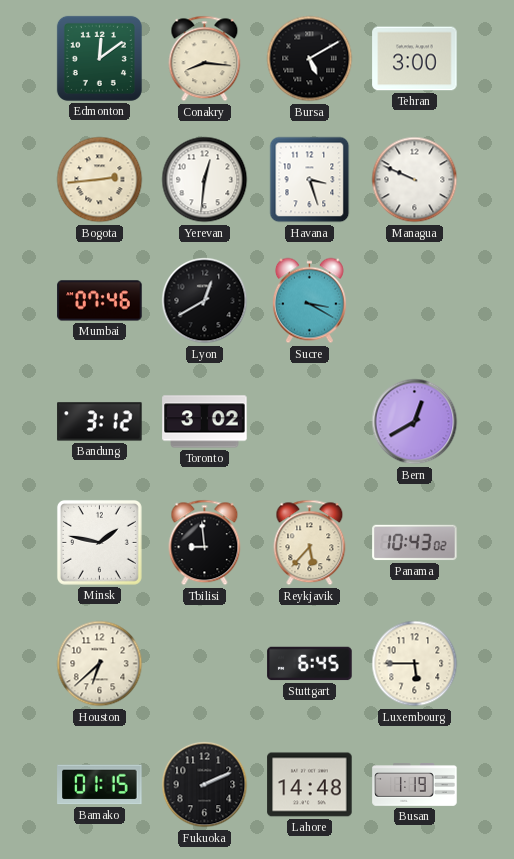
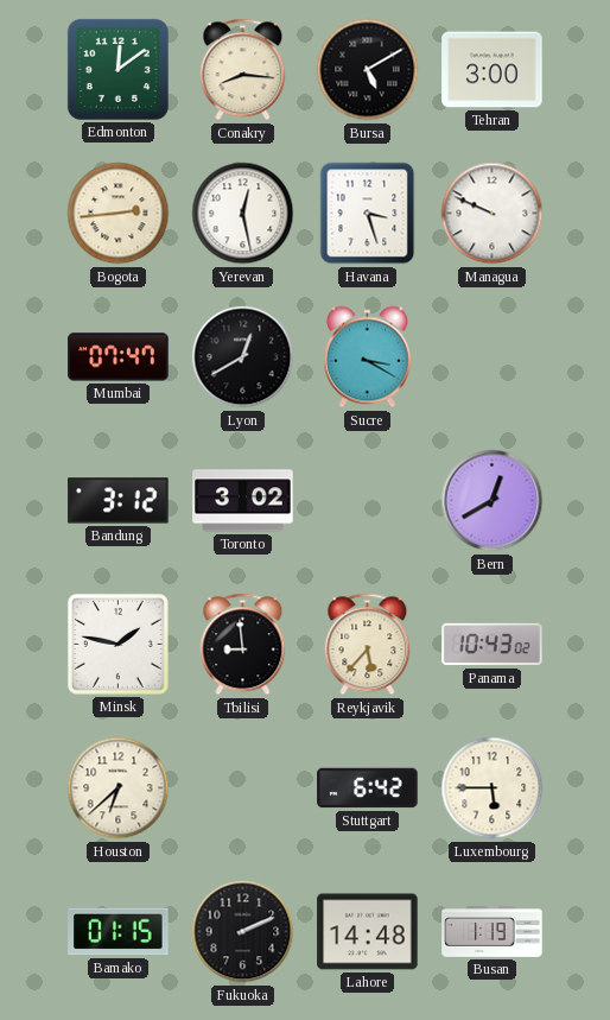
Yerevan: 12:31 -> 12:28
Mumbai: 07:46 -> 07:47
Stuttgart: 6:45 -> 6:42
